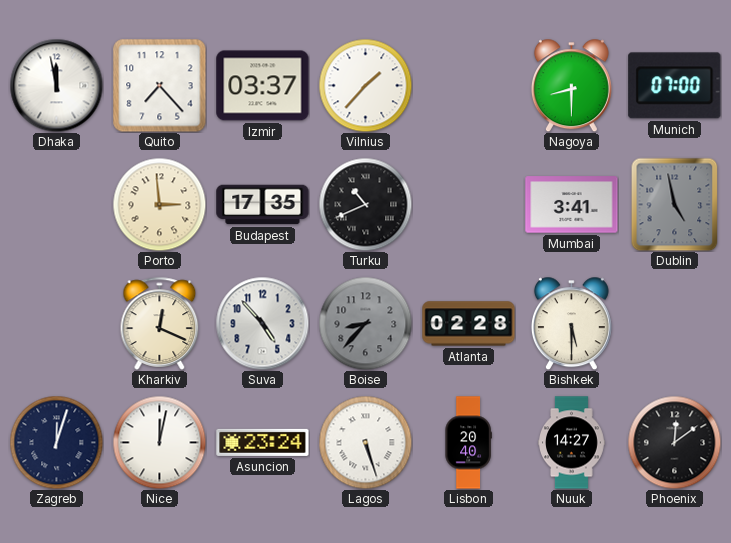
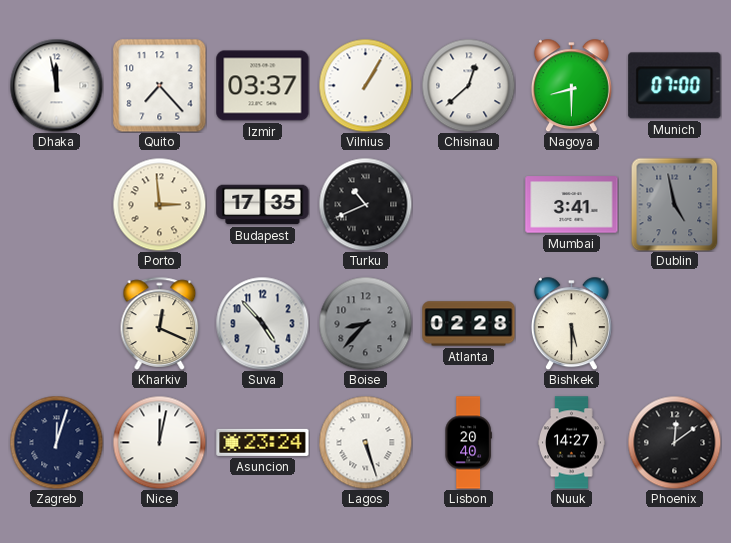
Vilnius: 1:37 -> 1:05
Chisinau: none -> 12:38
